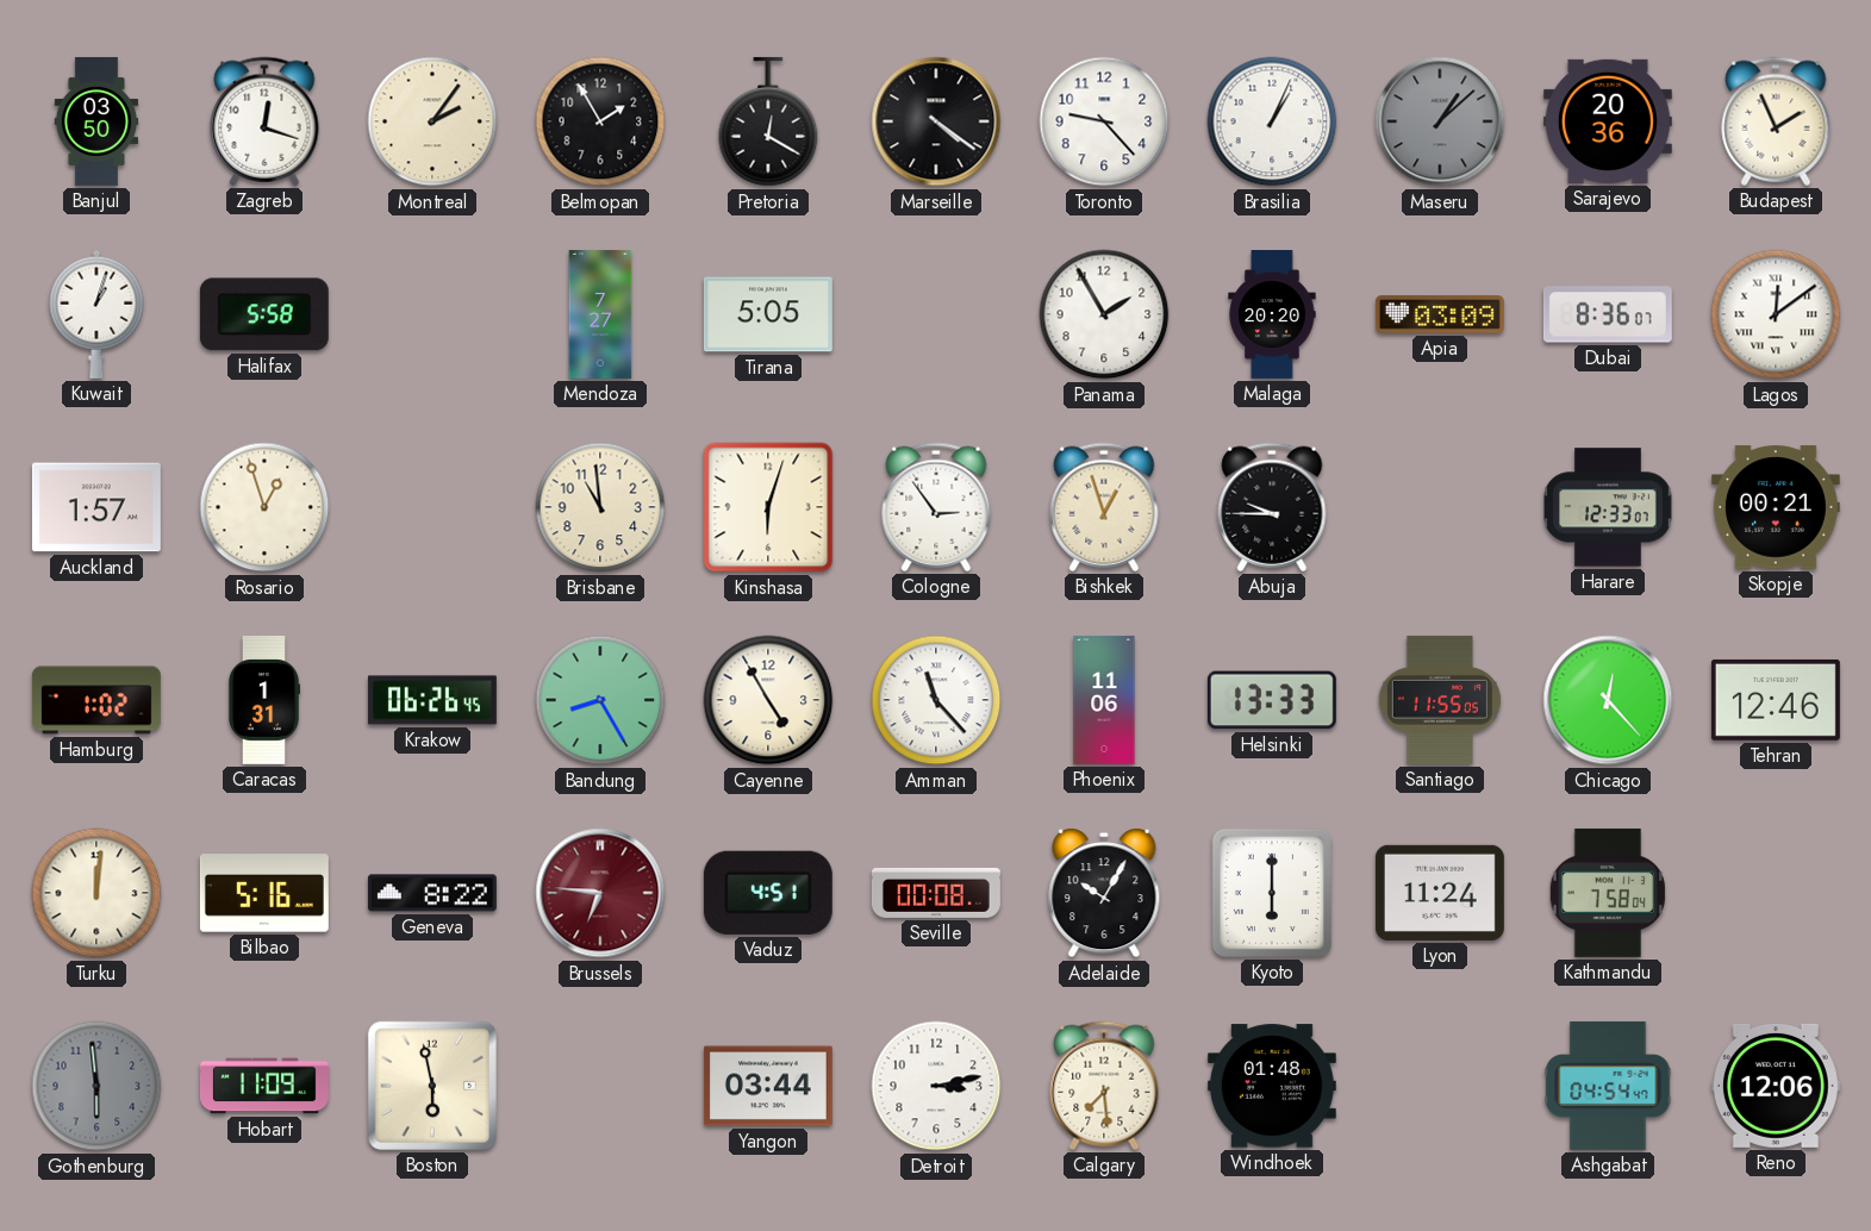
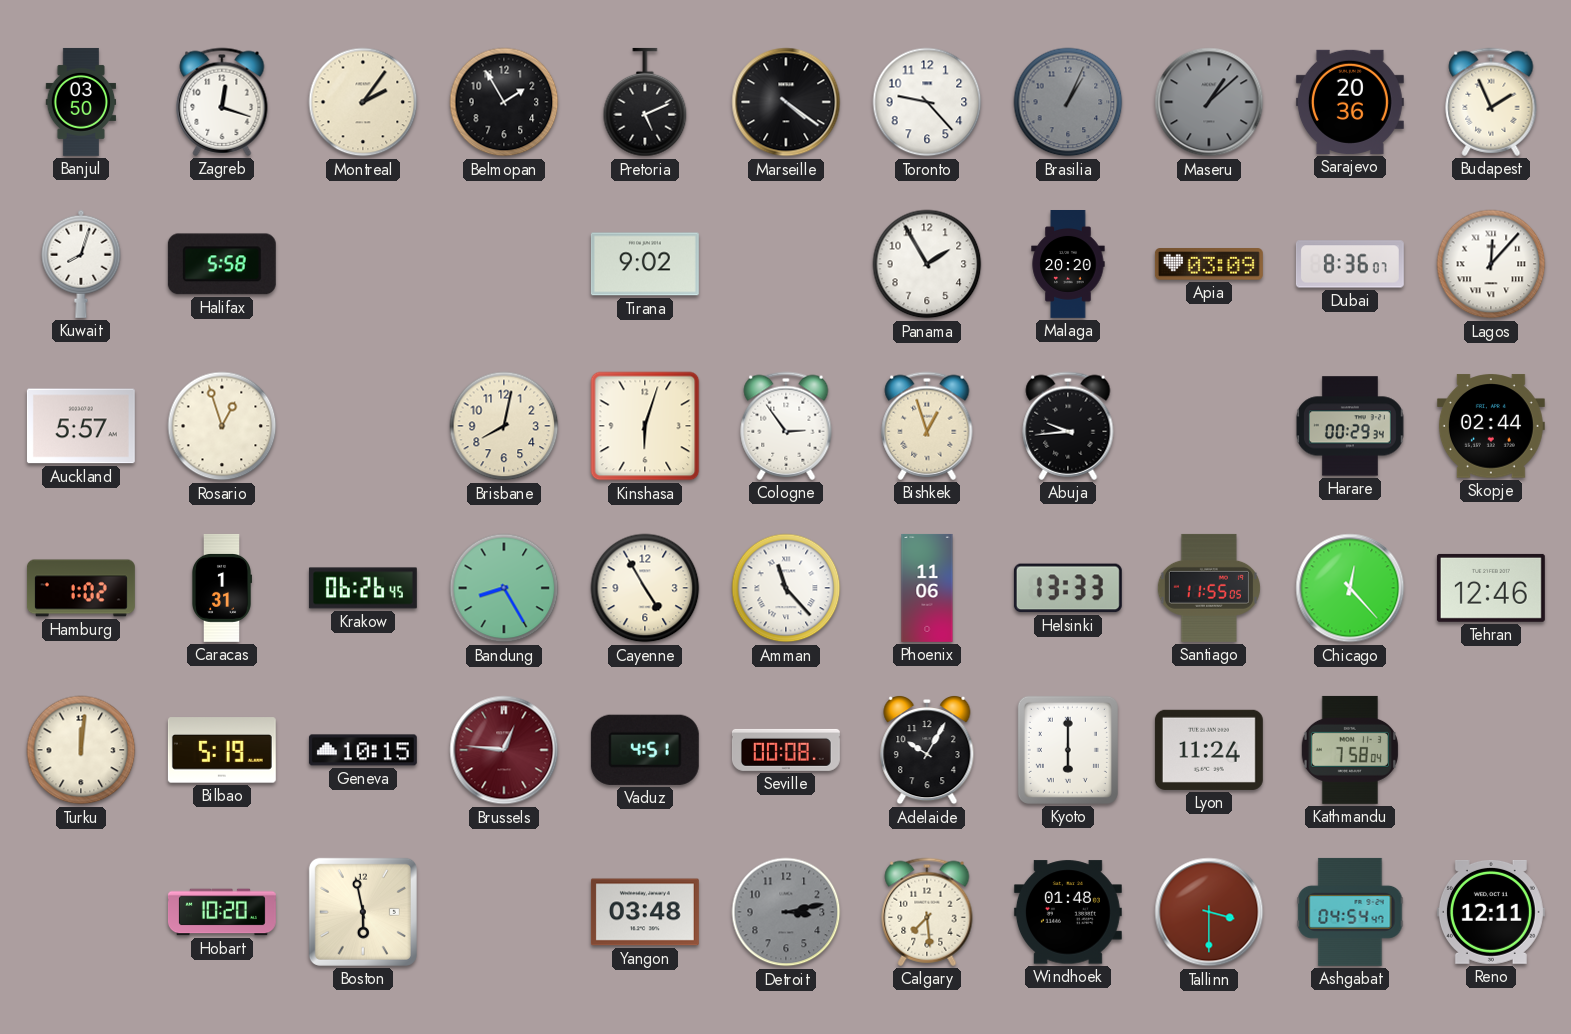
Pretoria: 12:20 -> 5:11
Brasilia dial: white -> grey
Kuwait: 1:03 -> 8:03
Mendoza: 7:27 -> none
Tirana: 5:05 -> 9:02
Lagos: 12:09 -> 12:07
Auckland: 1:57 -> 5:57
Brisbane: 10:59 -> 8:02
Abuja: 9:45 -> 9:44
Harare: 12:33 -> 00:29
Skopje: 00:21 -> 02:44
Bilbao: 5:16 -> 5:19
Geneva: 8:22 -> 10:15
Brussels: 6:46 -> 12:46
Gothenburg: 5:59 -> none
Hobart: 11:09 -> 10:20
Yangon: 03:44 -> 03:48
Detroit dial: white -> grey
Tallinn: none -> 3:30
Reno: 12:06 -> 12:11
